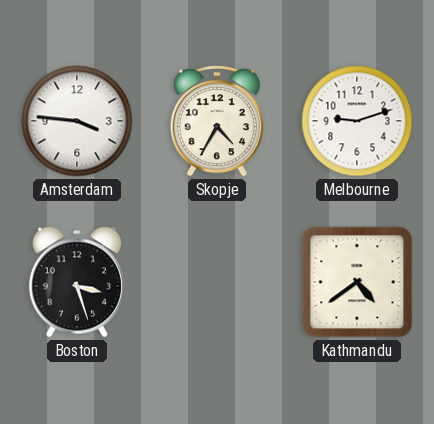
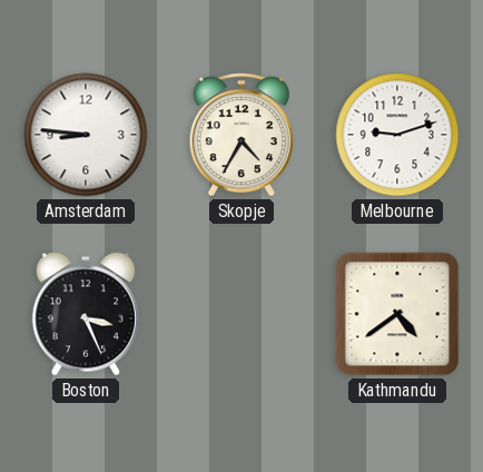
Amsterdam: 3:46 -> 8:46
Boston: 3:27 -> 3:26
